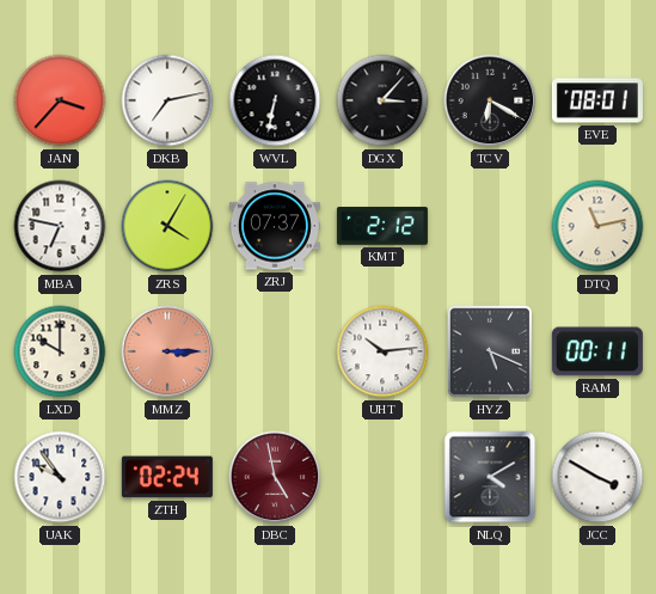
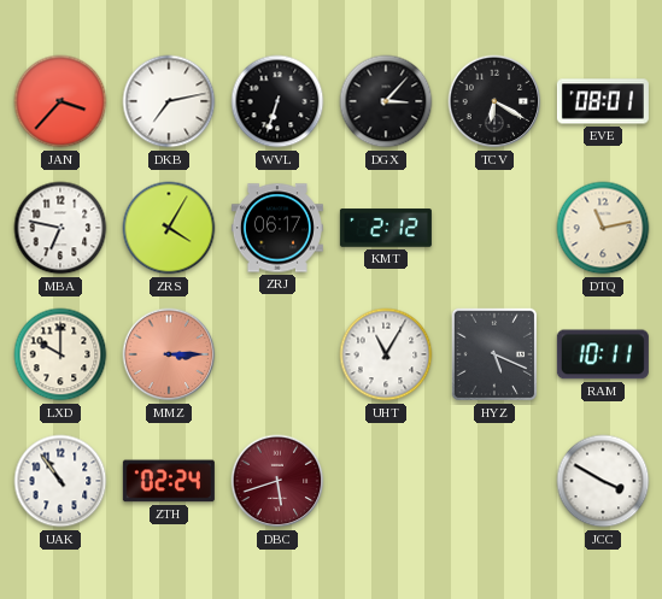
WVL: 6:32 -> 6:33
ZRJ: 07:37 -> 06:17
UHT: 10:14 -> 11:05
RAM: 00:11 -> 10:11
UAK: 9:54 -> 10:54
DBC: 4:58 -> 5:42
NLQ: 4:10 -> none
